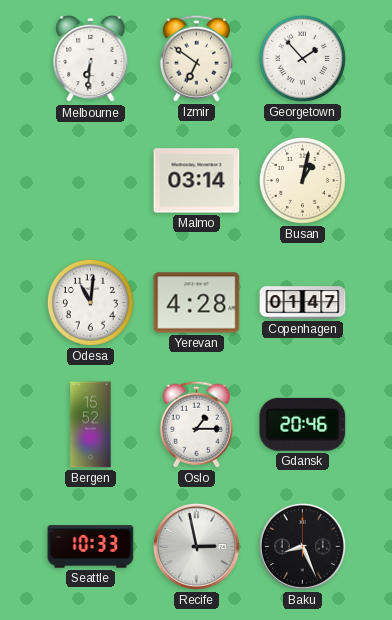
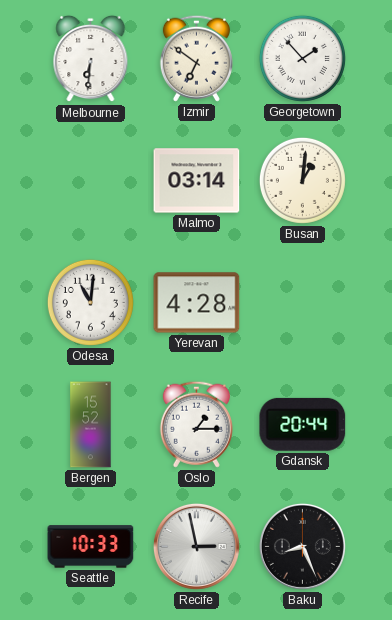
Busan: 1:02 -> 1:01
Copenhagen: 01:47 -> none
Gdansk: 20:46 -> 20:44
